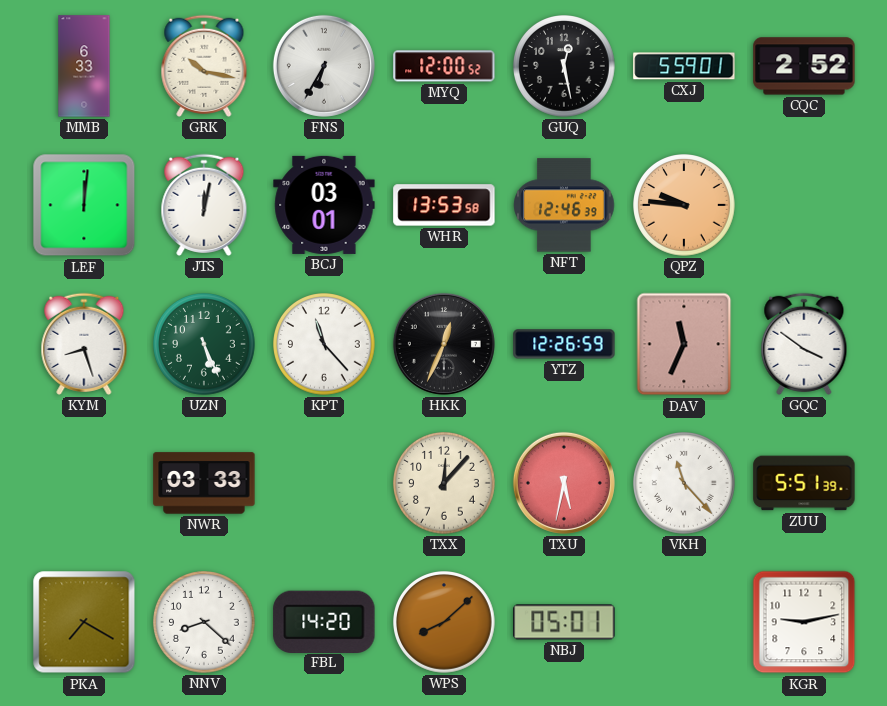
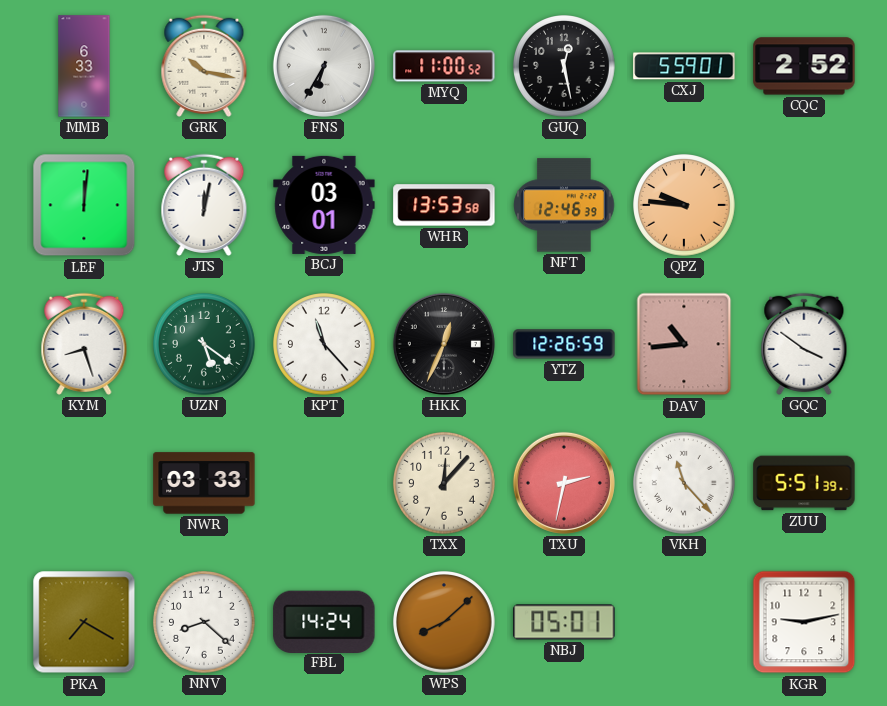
MYQ: 12:00 -> 11:00
UZN: 5:26 -> 5:21
DAV: 11:34 -> 10:44
TXU: 5:32 -> 2:32
FBL: 14:20 -> 14:24
